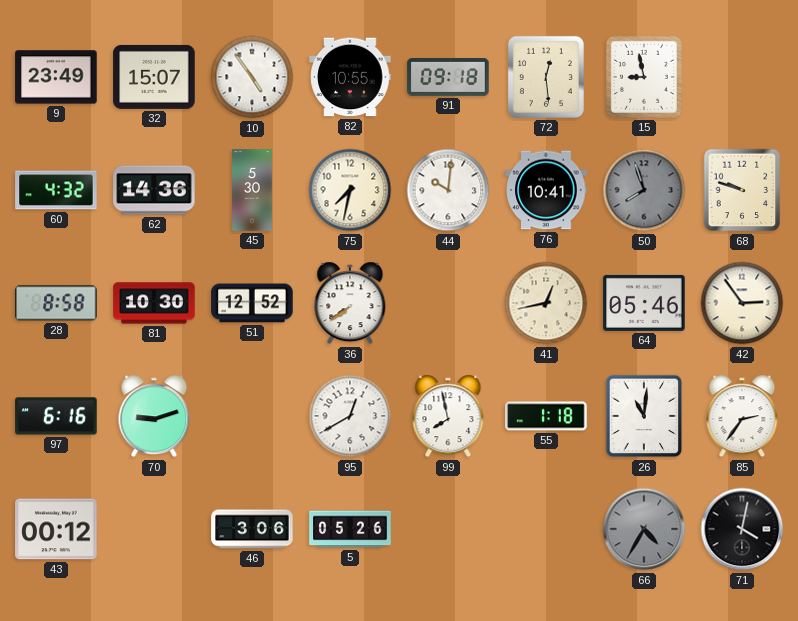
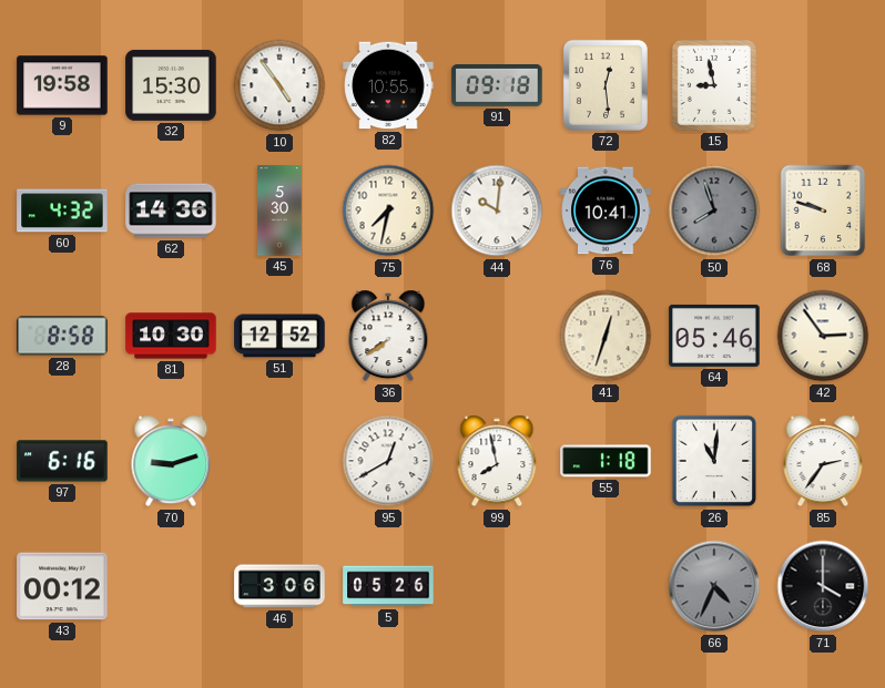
9: 23:49 -> 19:58
32: 15:07 -> 15:30
41: 12:43 -> 12:33
66: 4:35 -> 4:34
71: 4:02 -> 4:00
